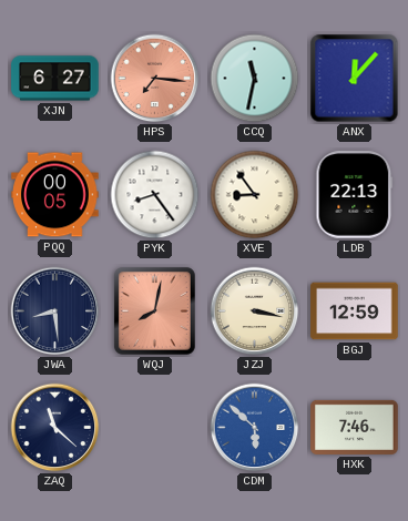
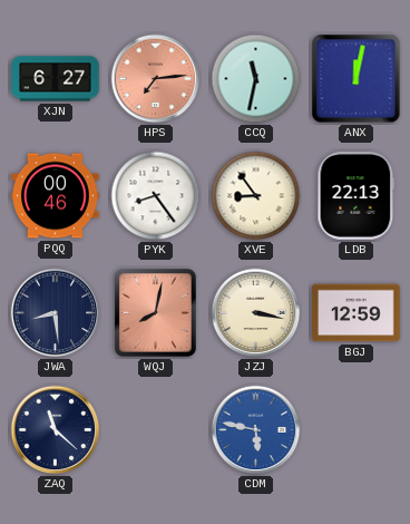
HPS: 7:16 -> 7:14
ANX: 12:07 -> 12:02
PQQ: 00:05 -> 00:46
CDM: 5:52 -> 5:47
HXK: 7:46 -> none
